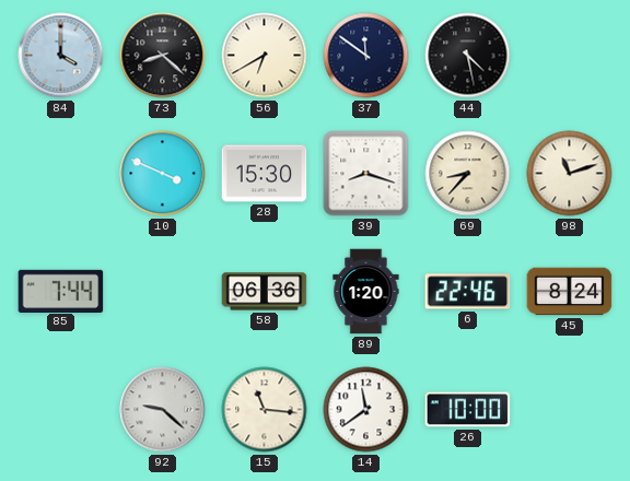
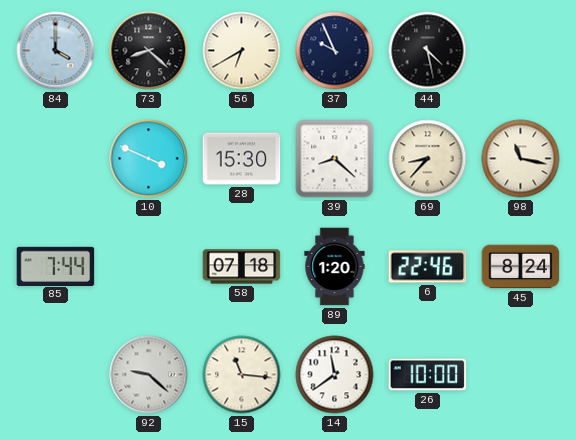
37: 11:51 -> 9:56
39: 8:18 -> 8:22
98: 11:12 -> 11:17
58: 06:36 -> 07:18
